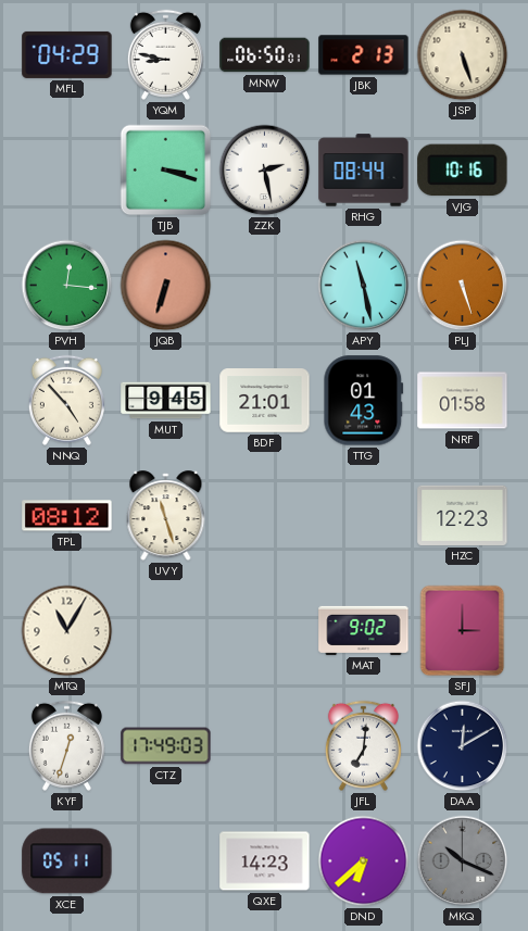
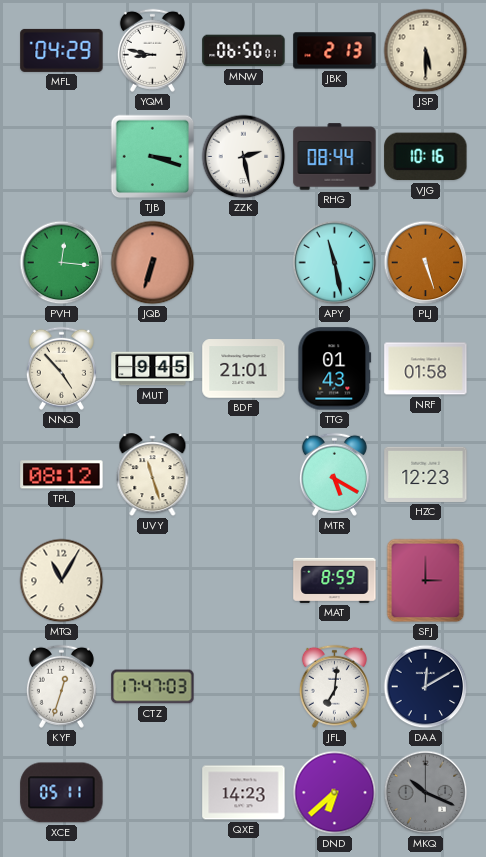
JSP: 5:27 -> 5:30
MTR: none -> 5:20
MAT: 9:02 -> 8:59
CTZ: 17:49 -> 17:47
